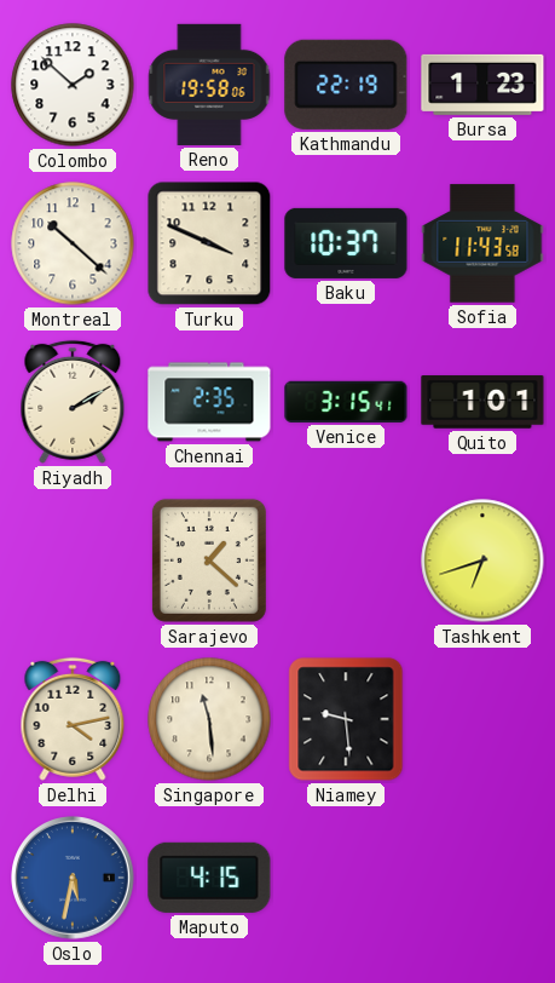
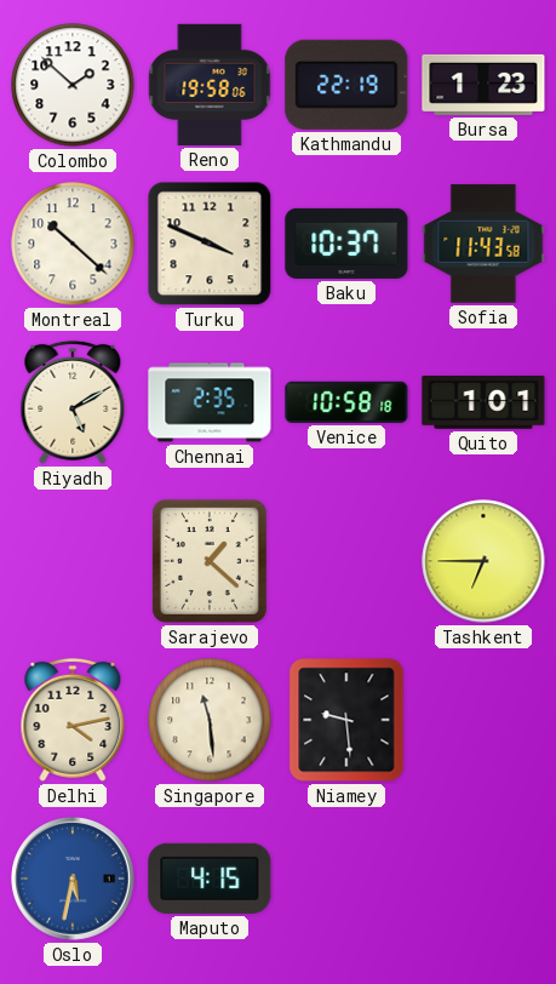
Riyadh: 2:10 -> 5:10
Venice: 3:15 -> 10:58
Tashkent: 6:42 -> 6:45
